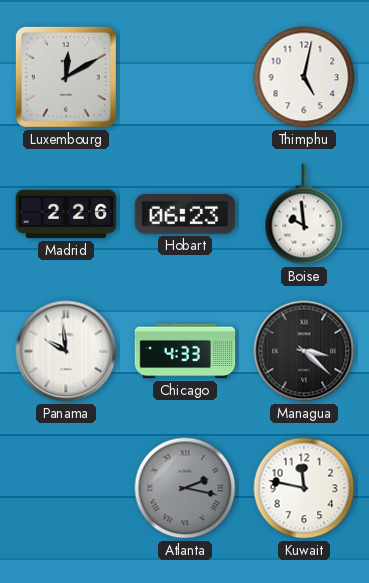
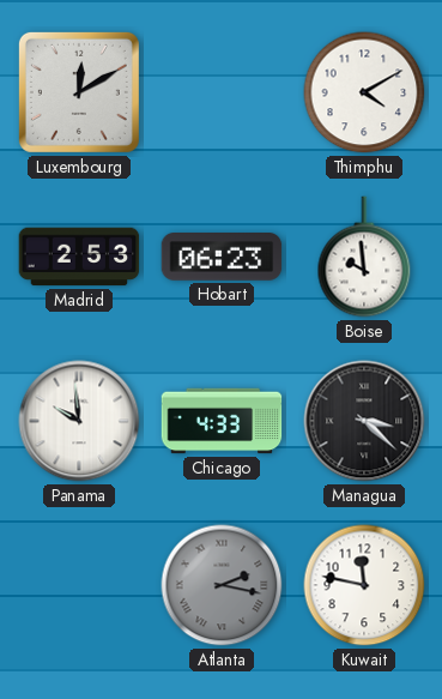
Thimphu: 5:02 -> 4:10
Madrid: 2:26 -> 2:53
